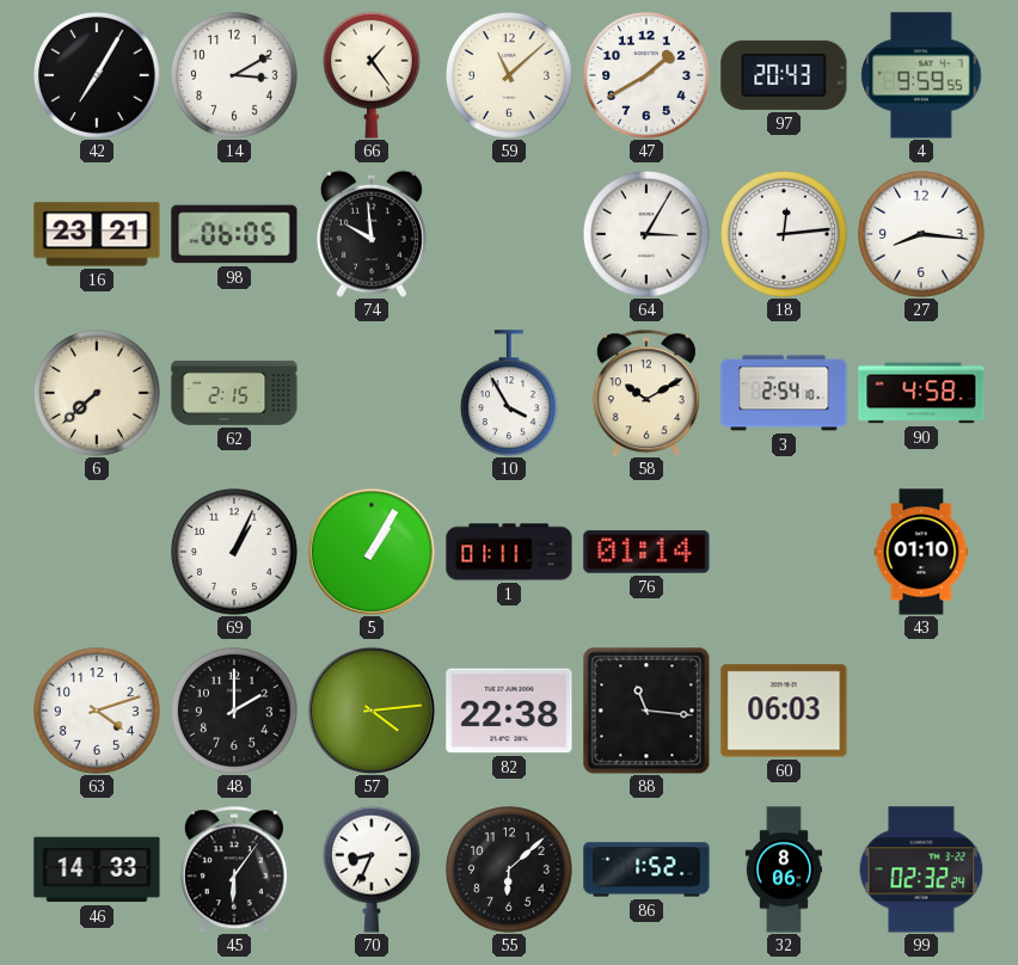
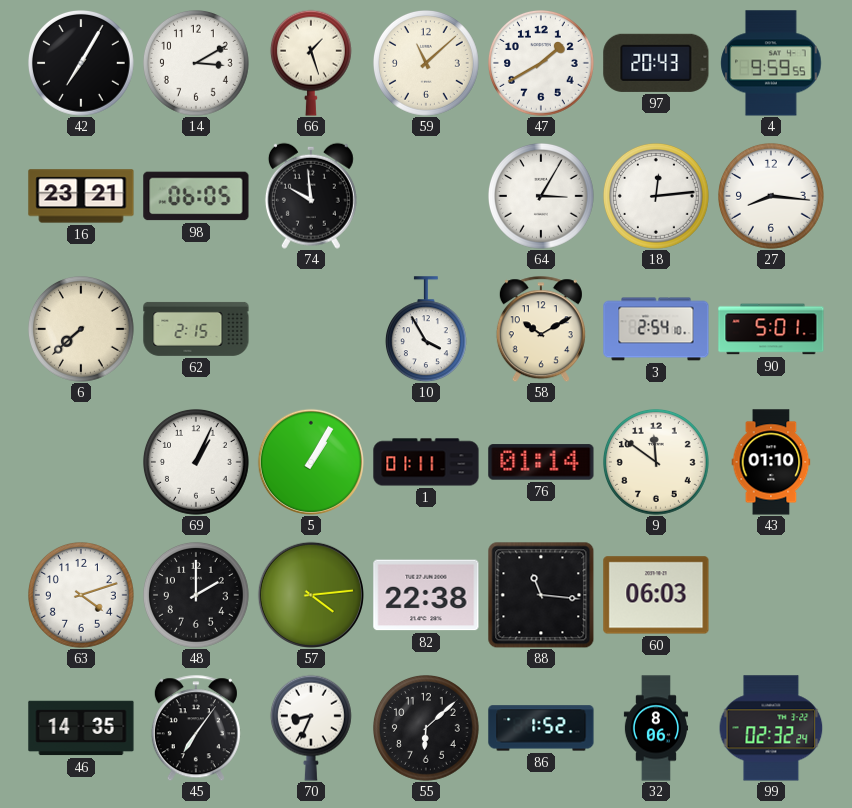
66: 1:24 -> 1:27
90: 4:58 -> 5:01
9: none -> 11:51
46: 14:33 -> 14:35
45: 6:06 -> 7:06
